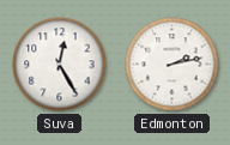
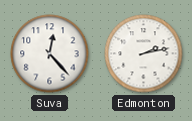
Suva: 12:25 -> 12:23
